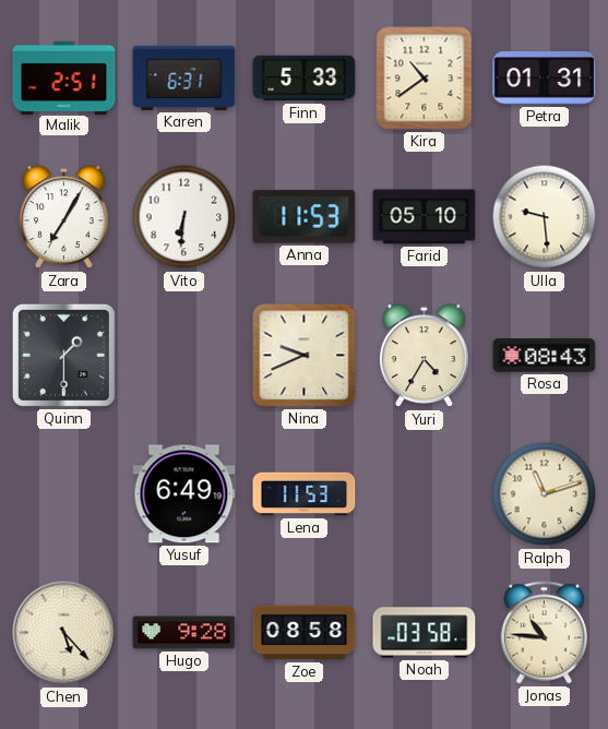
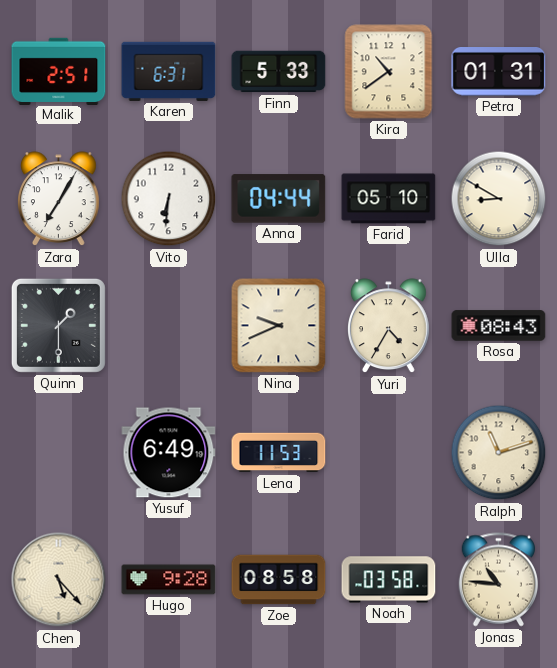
Anna: 11:53 -> 04:44
Ulla: 9:29 -> 8:50
